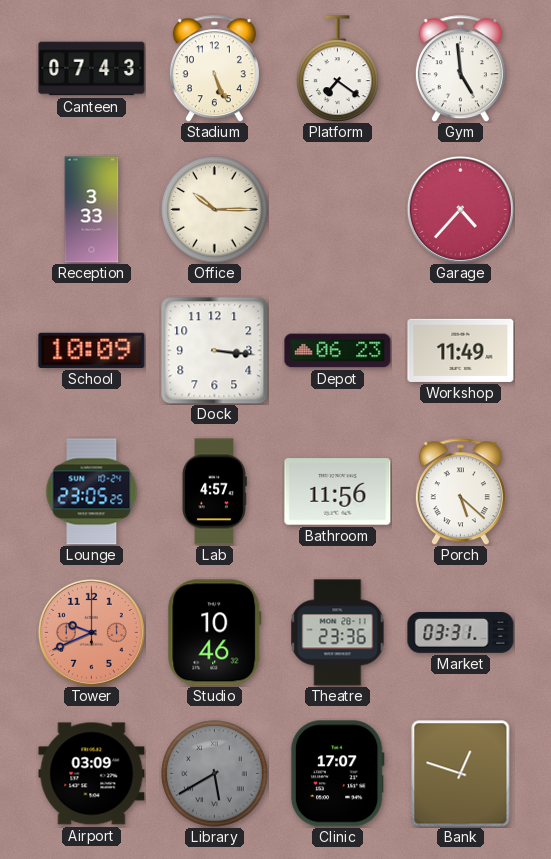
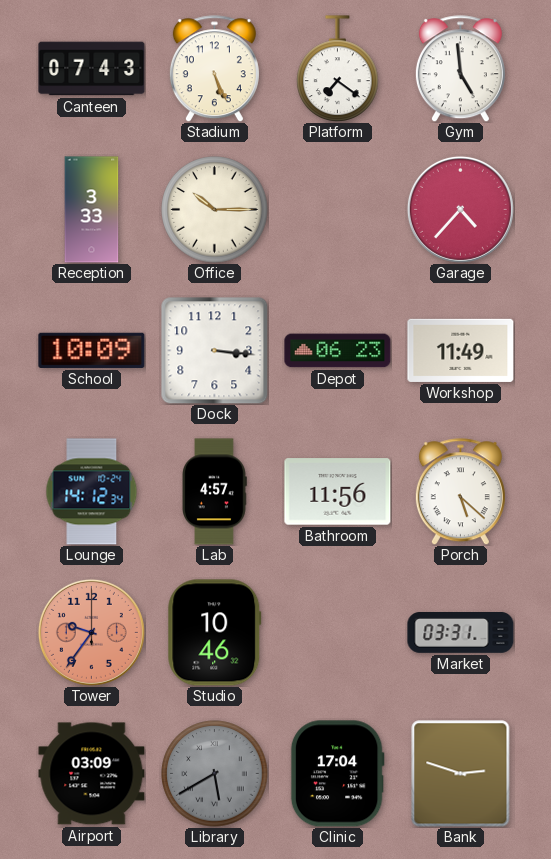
Lounge: 23:05 -> 14:12
Tower: 9:41 -> 9:36
Theatre: 23:36 -> none
Clinic: 17:07 -> 17:04
Bank: 12:48 -> 2:48
